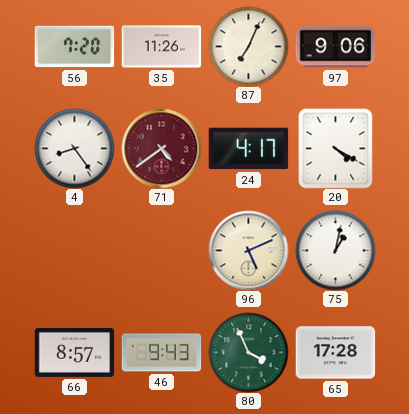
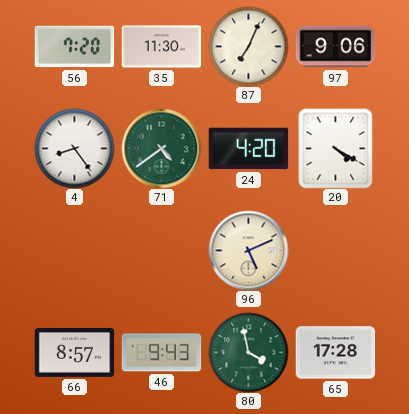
35: 11:26 -> 11:30
71 dial: burgundy -> green
24: 4:17 -> 4:20
75: 1:02 -> none
80: 3:56 -> 3:58
